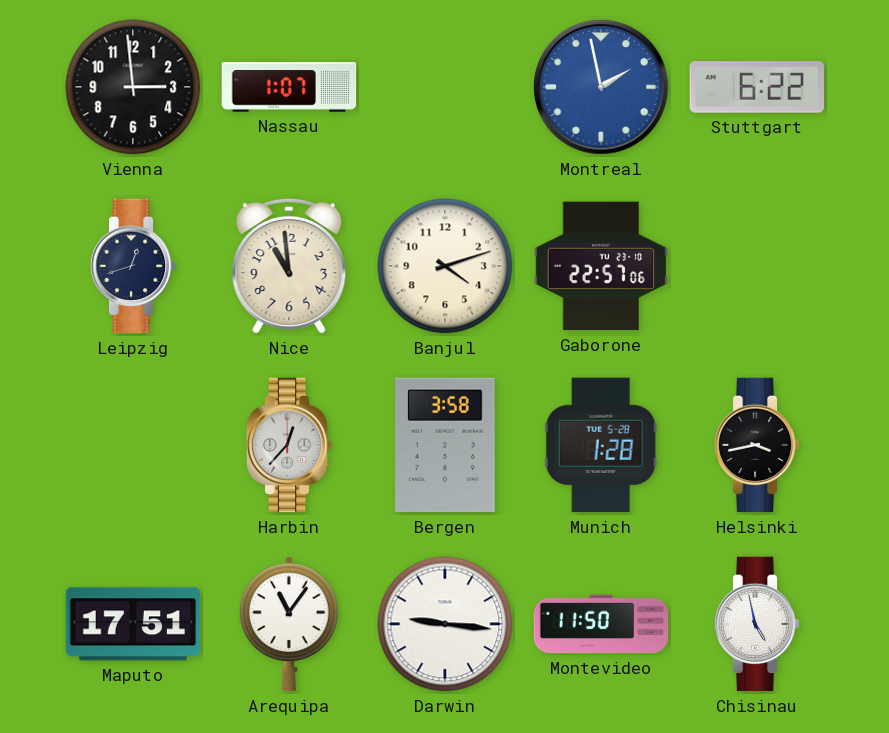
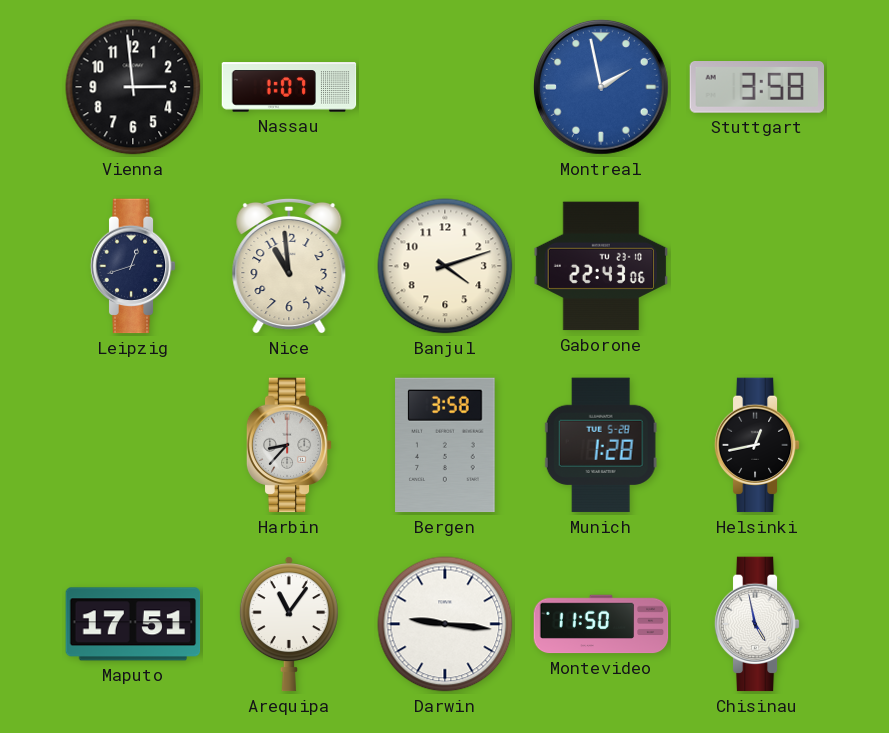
Stuttgart: 6:22 -> 3:58
Gaborone: 22:57 -> 22:43
Harbin: 12:37 -> 8:37
Helsinki: 3:43 -> 12:43
